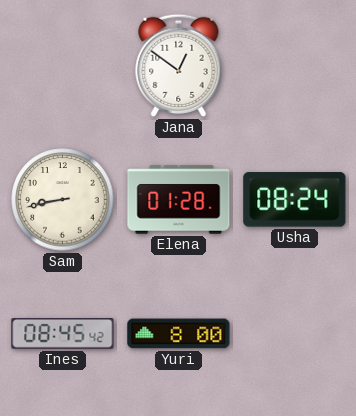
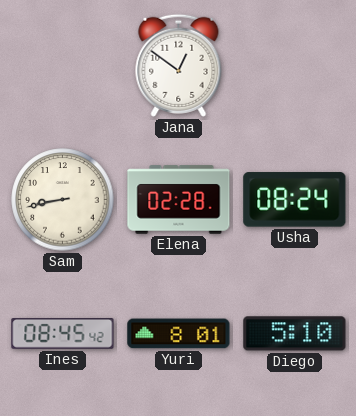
Elena: 01:28 -> 02:28
Yuri: 8:00 -> 8:01
Diego: none -> 5:10
